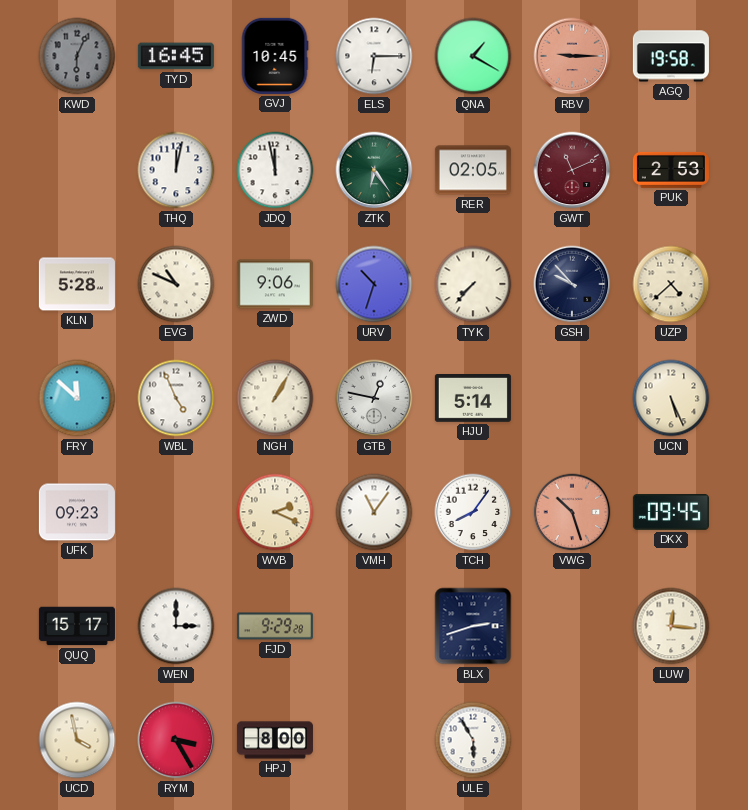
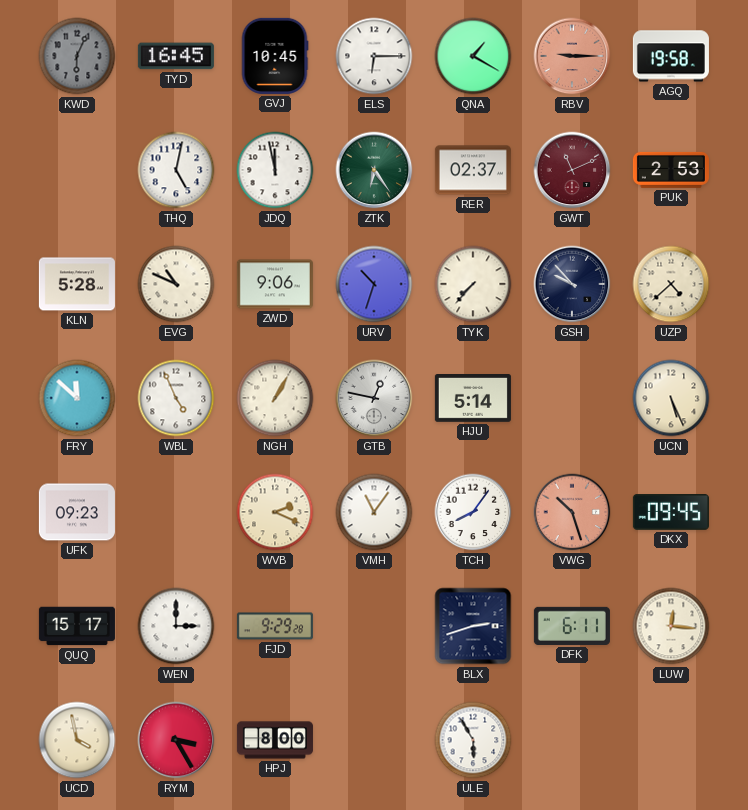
THQ: 12:02 -> 5:02
RER: 02:05 -> 02:37
DFK: none -> 6:11
